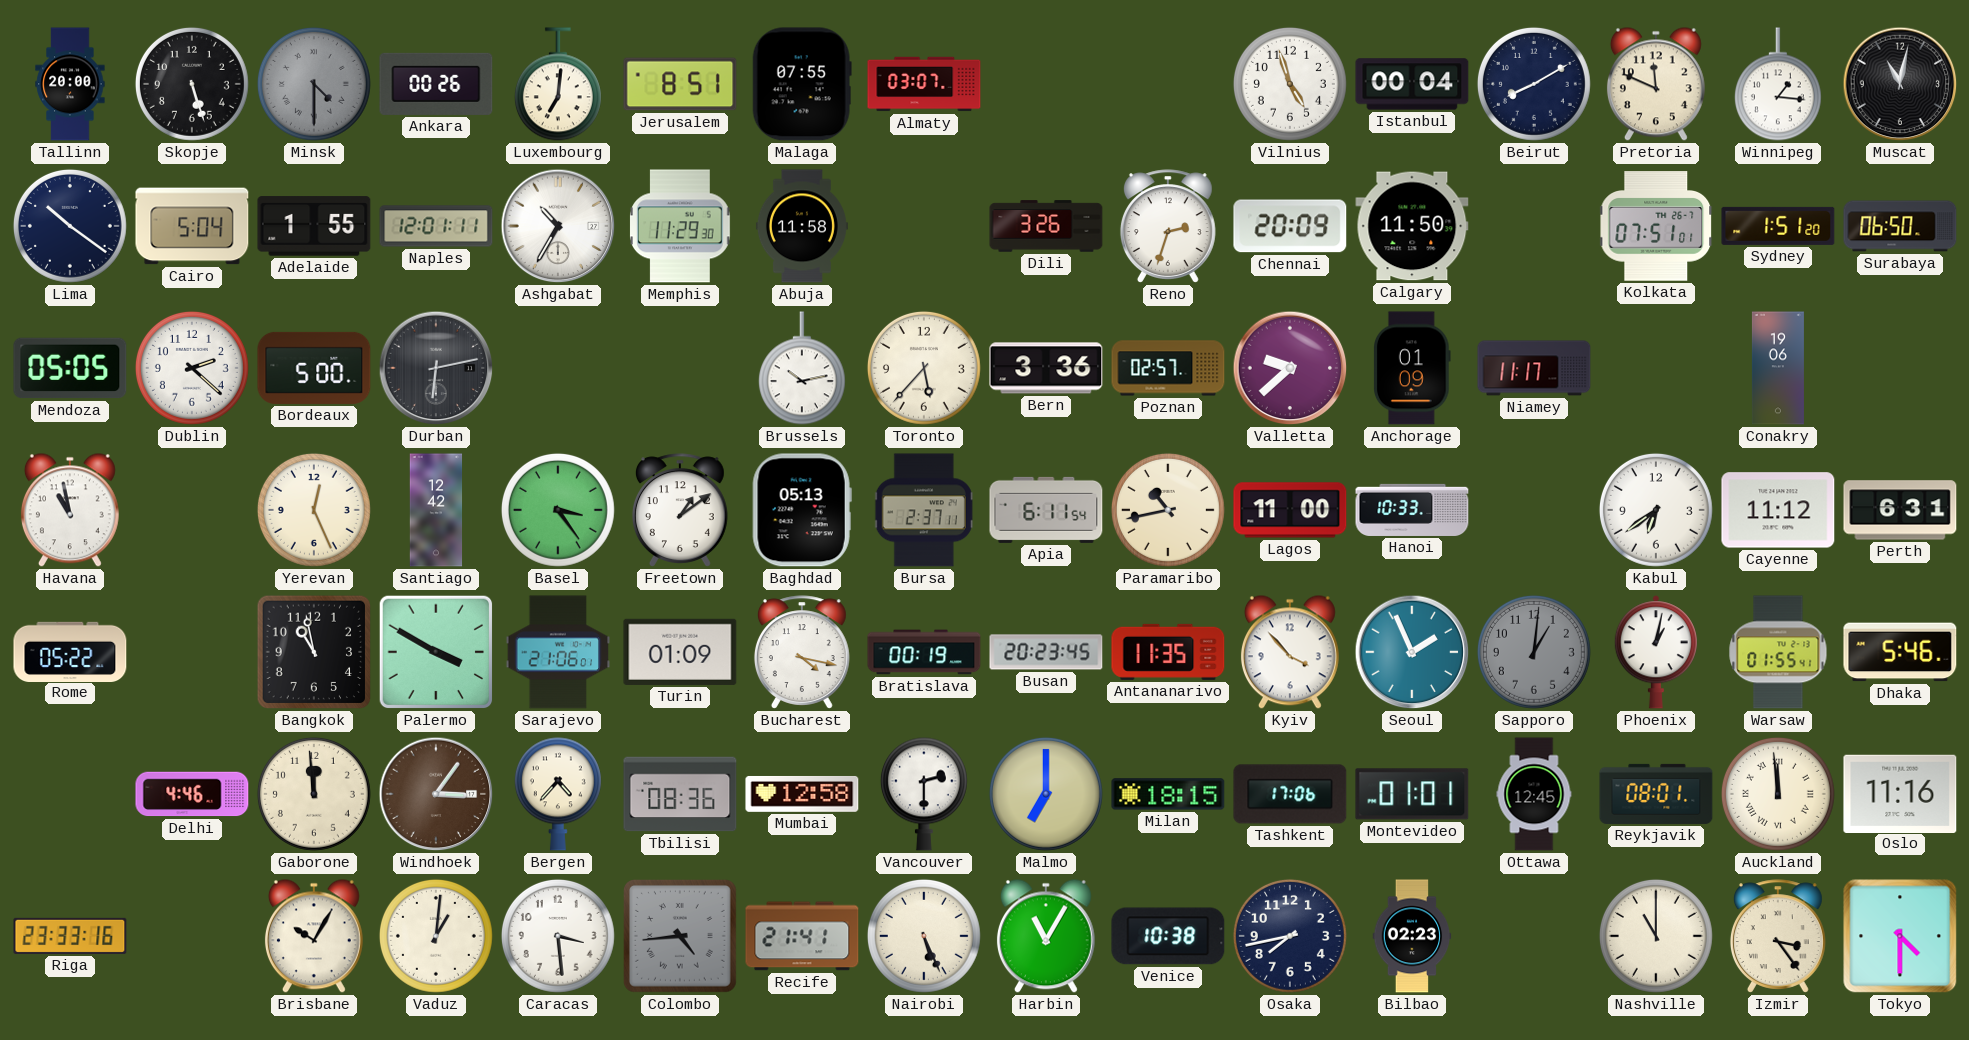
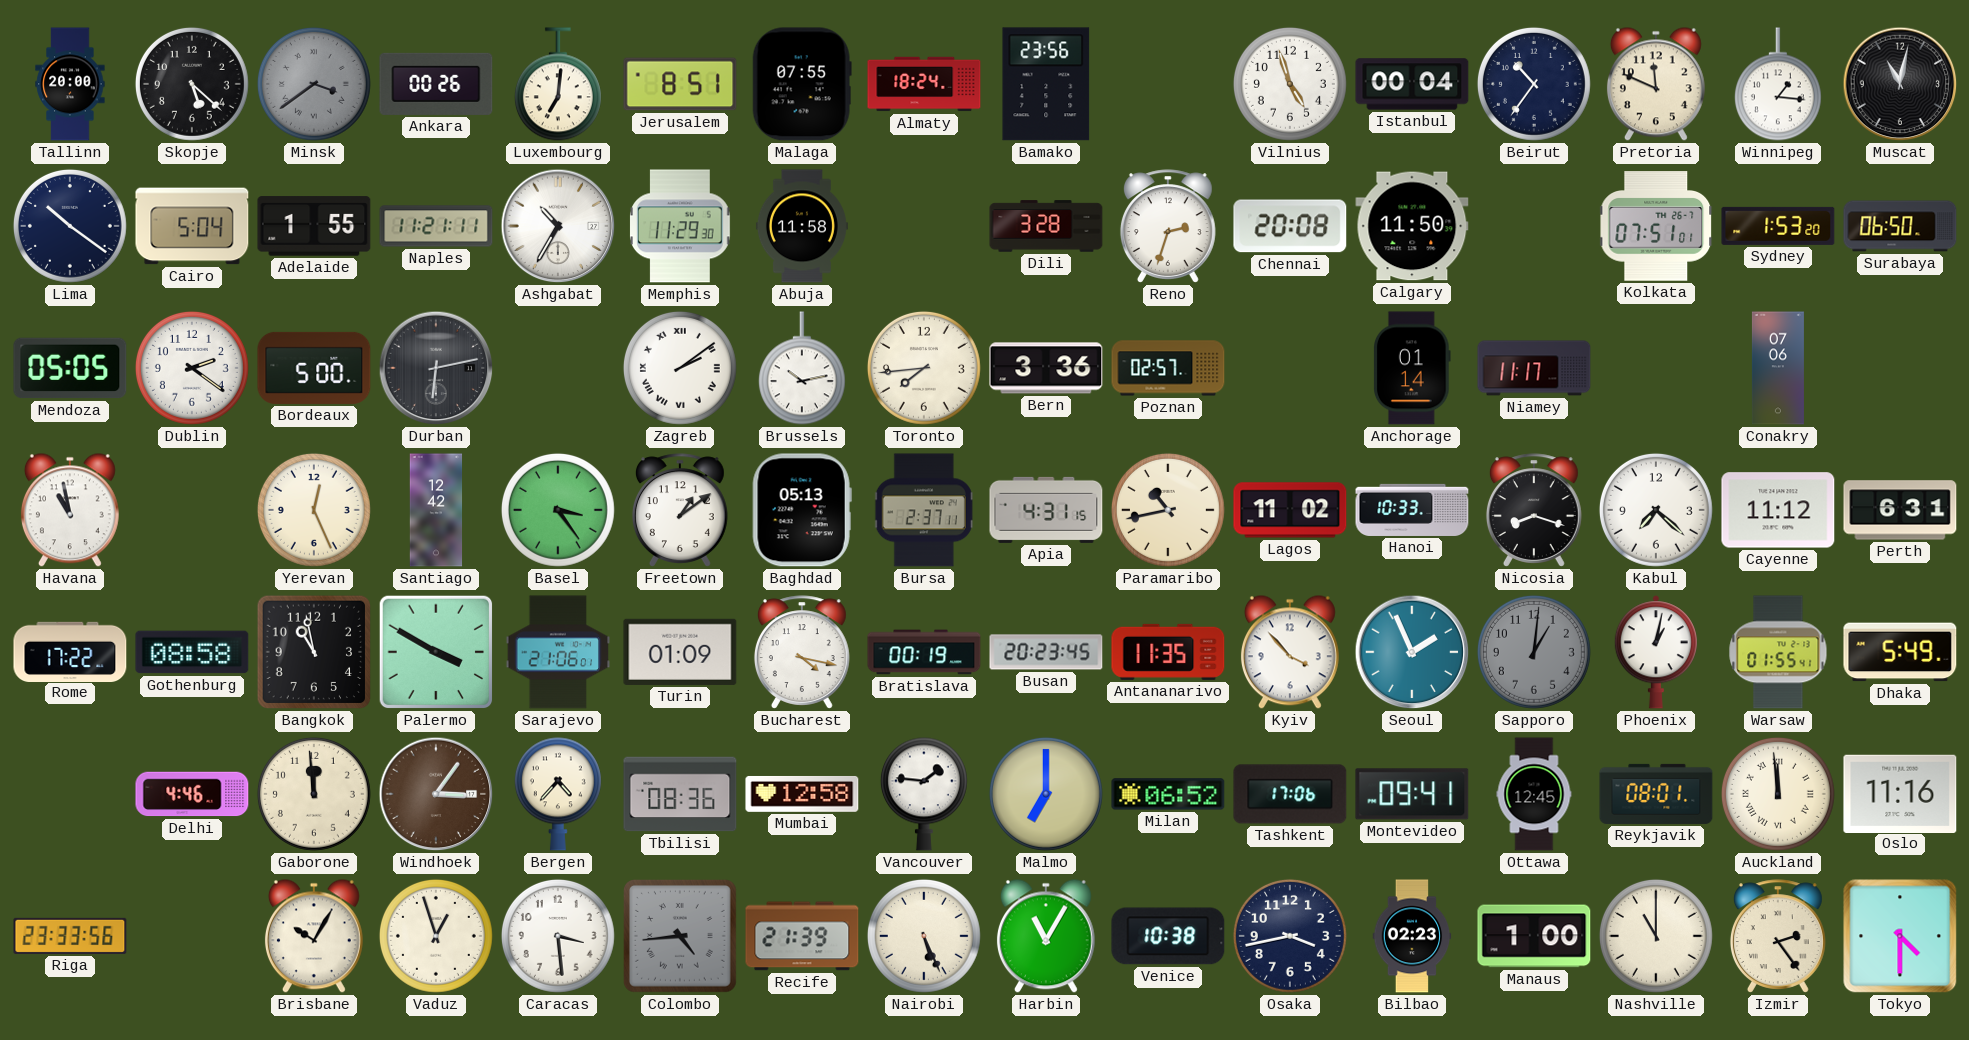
Skopje: 5:27 -> 5:22
Minsk: 4:30 -> 3:39
Almaty: 03:07 -> 18:24
Bamako: none -> 23:56
Beirut: 8:10 -> 10:36
Naples: 12:01 -> 11:21
Dili: 3:26 -> 3:28
Chennai: 20:09 -> 20:08
Sydney: 1:51 -> 1:53
Dublin: 2:22 -> 2:21
Zagreb: none -> 2:09
Toronto: 5:37 -> 7:44
Valletta: 9:38 -> none
Anchorage: 01:09 -> 01:14
Conakry: 19:06 -> 07:06
Apia: 6:11 -> 4:31
Lagos: 11:00 -> 11:02
Nicosia: none -> 8:18
Kabul: 6:39 -> 7:22
Rome: 05:22 -> 17:22
Gothenburg: none -> 08:58
Dhaka: 5:46 -> 5:49
Vancouver: 2:30 -> 1:46
Milan: 18:15 -> 06:52
Montevideo: 01:01 -> 09:41
Riga: 23:33:16 -> 23:33:56
Vaduz: 1:01 -> 12:57
Recife: 21:41 -> 21:39
Osaka: 7:43 -> 3:43
Manaus: none -> 1:00
Izmir: 3:24 -> 2:24
